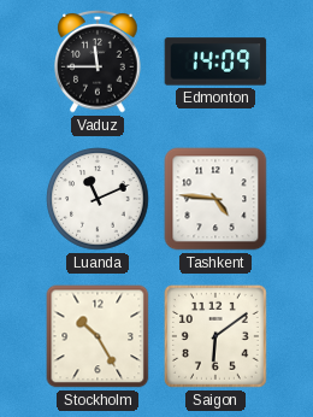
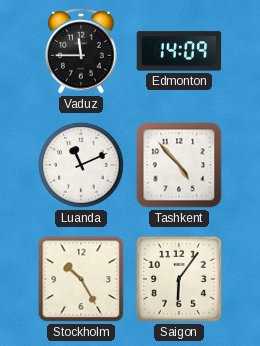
Tashkent: 4:46 -> 4:53
Saigon: 6:09 -> 6:06
